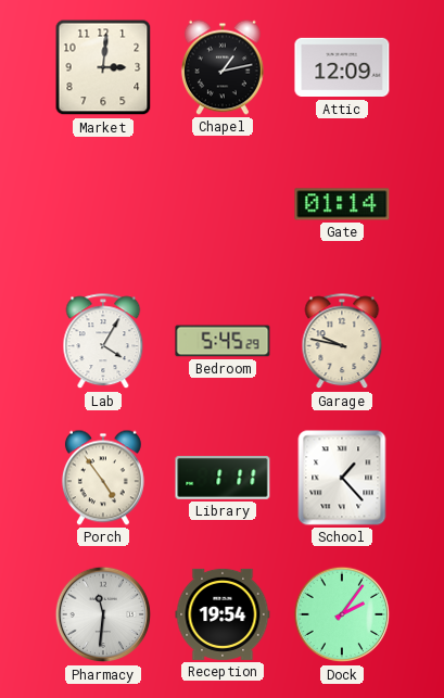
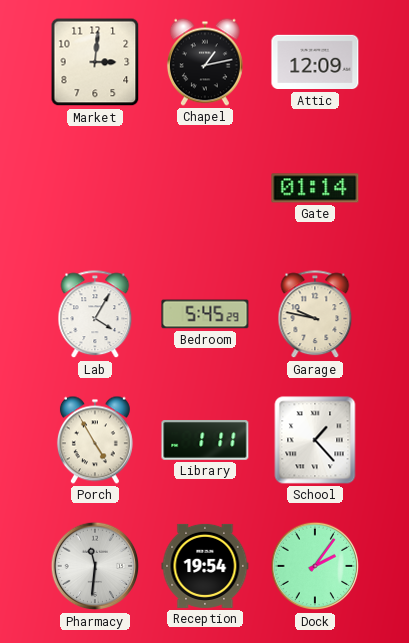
Porch: 4:54 -> 4:55
